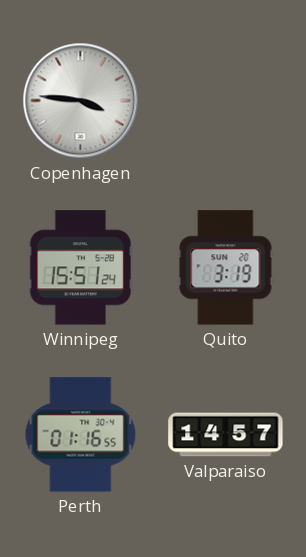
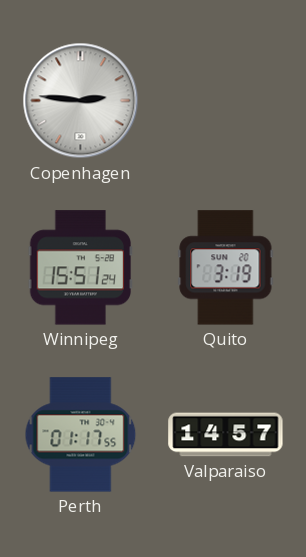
Copenhagen: 3:46 -> 2:46
Perth: 01:16 -> 01:17
